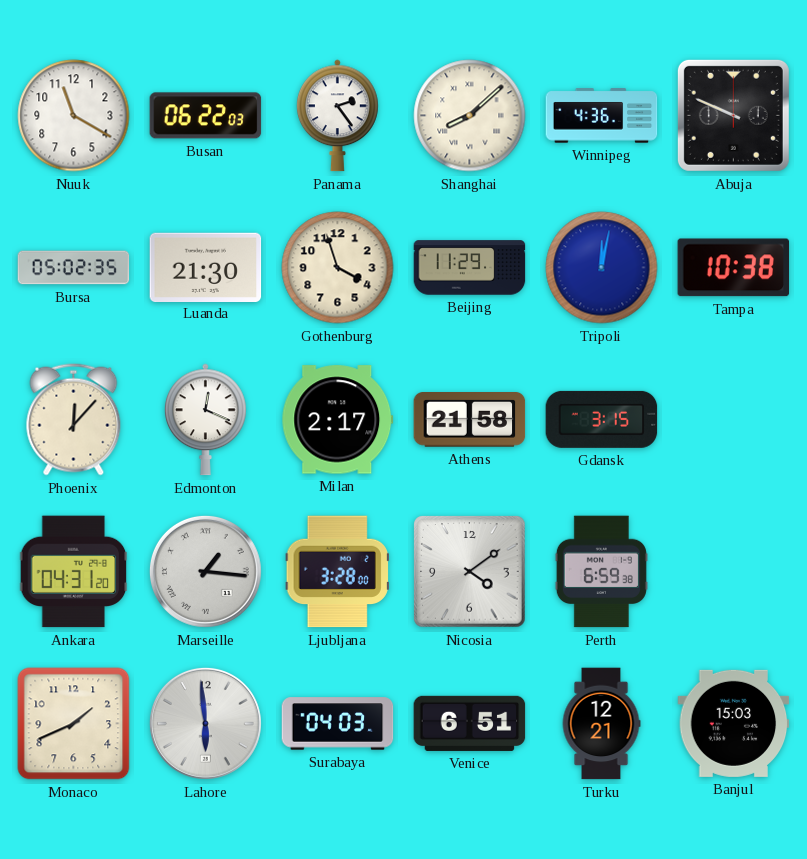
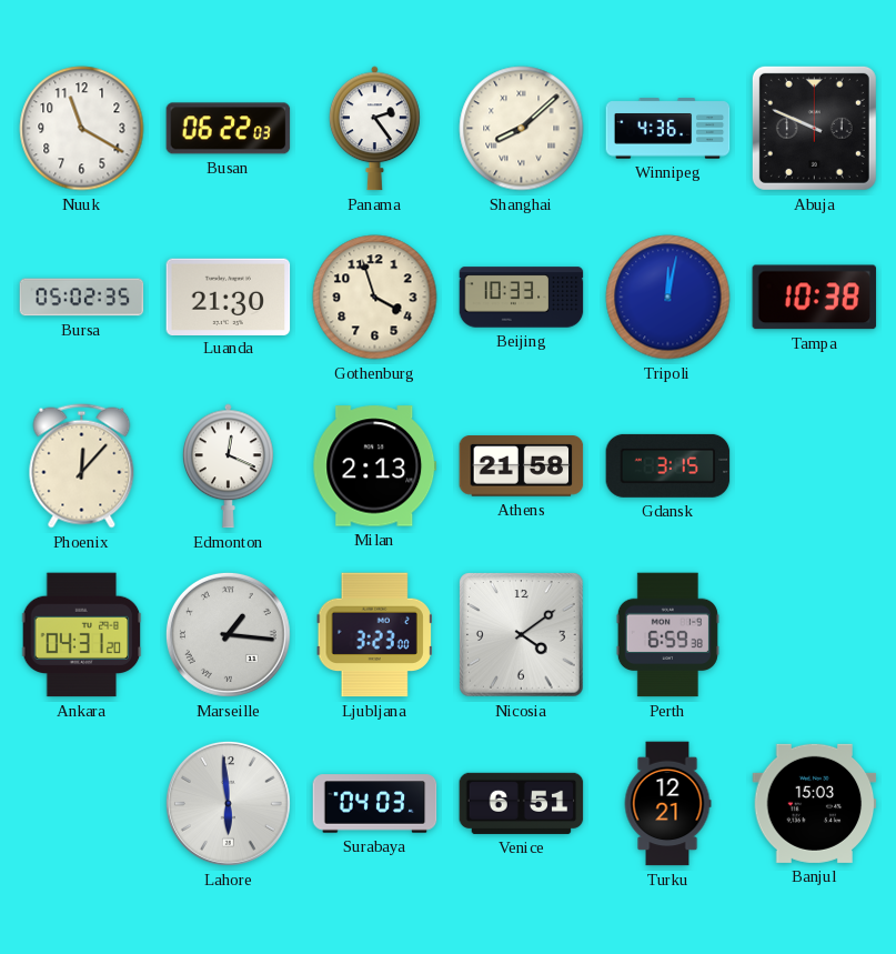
Beijing: 11:29 -> 10:33
Milan: 2:17 -> 2:13
Ljubljana: 3:28 -> 3:23
Monaco: 1:41 -> none
